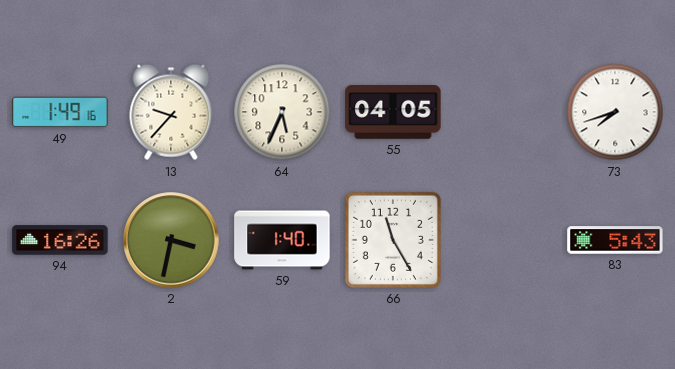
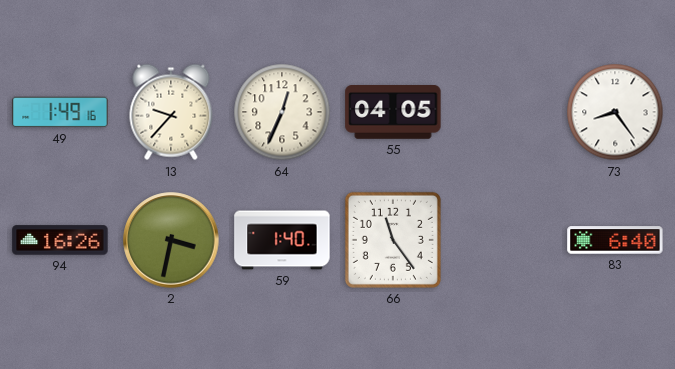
64: 5:34 -> 12:34
73: 7:42 -> 8:24
66: 11:25 -> 11:24
83: 5:43 -> 6:40
